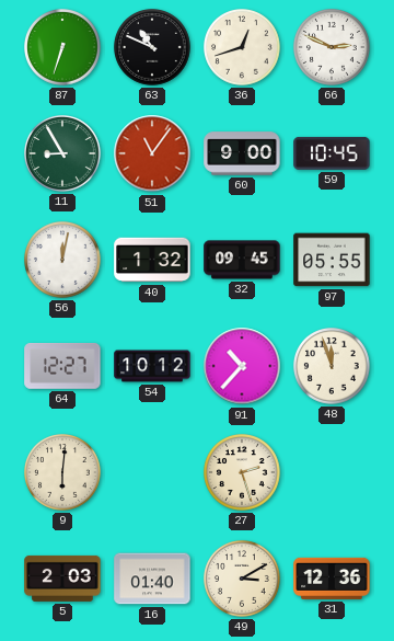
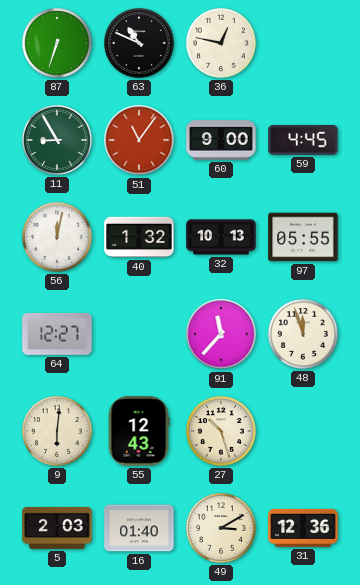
36: 12:42 -> 12:47
66: 2:49 -> none
59: 10:45 -> 4:45
32: 09:45 -> 10:13
54: 10:12 -> none
91: 10:37 -> 11:37
55: none -> 12:43
27: 2:27 -> 10:27
